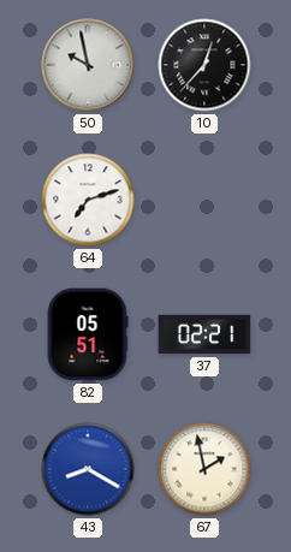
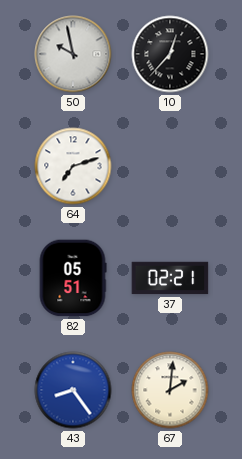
43: 8:20 -> 8:24
67: 1:58 -> 2:01
